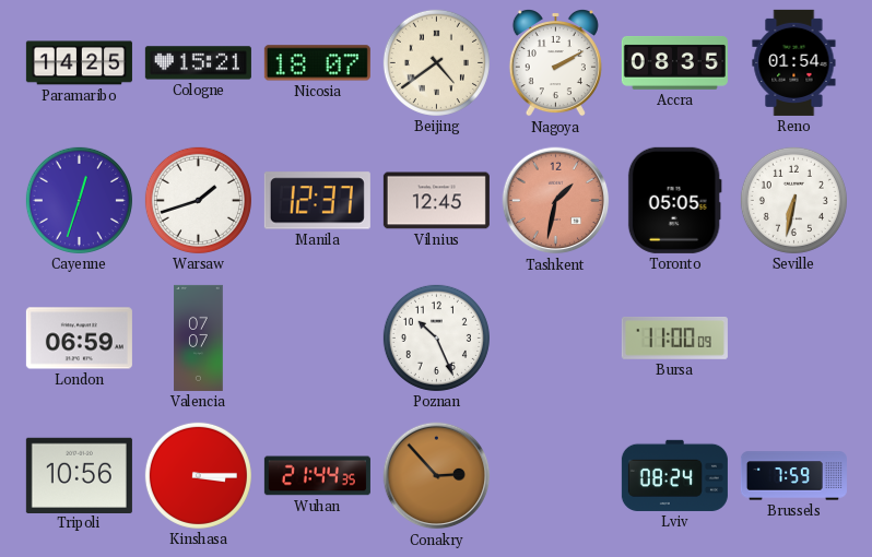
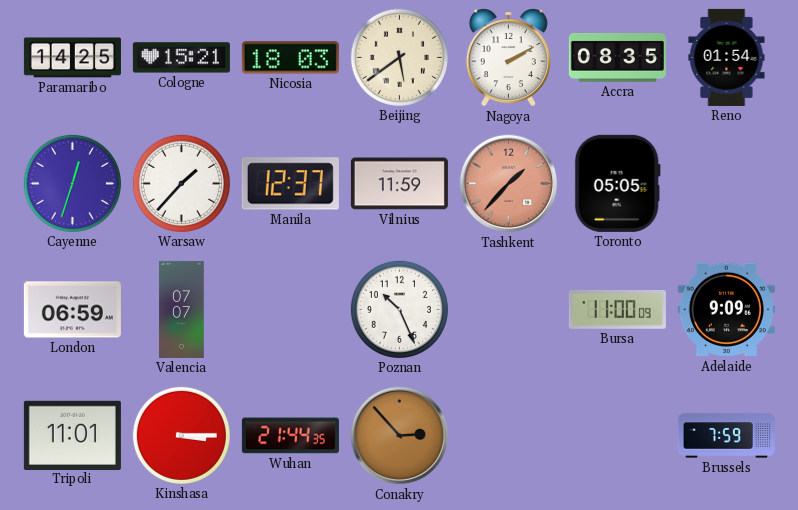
Nicosia: 18:07 -> 18:03
Beijing: 4:39 -> 5:39
Warsaw: 1:42 -> 1:37
Vilnius: 12:45 -> 11:59
Tashkent: 1:32 -> 1:37
Seville: 6:32 -> none
Adelaide: none -> 9:09
Tripoli: 10:56 -> 11:01
Lviv: 08:24 -> none
